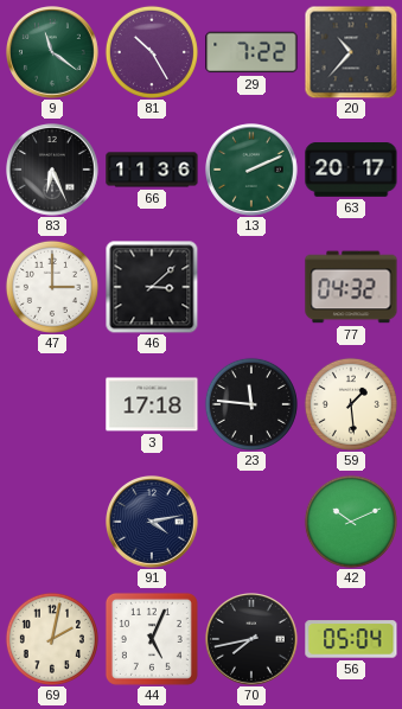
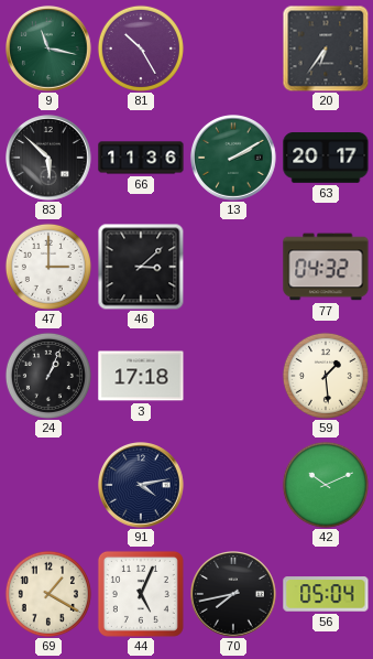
9: 11:21 -> 11:17
29: 7:22 -> none
20: 10:37 -> 6:36
83: 6:26 -> 5:52
13: 2:11 -> 2:10
24: none -> 1:04
23: 11:46 -> none
69: 2:02 -> 1:20
